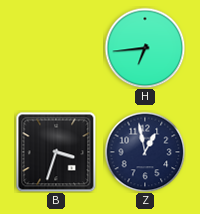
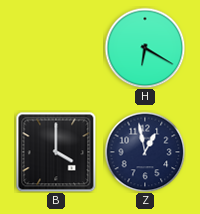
H: 6:44 -> 6:20
B: 3:33 -> 4:00
